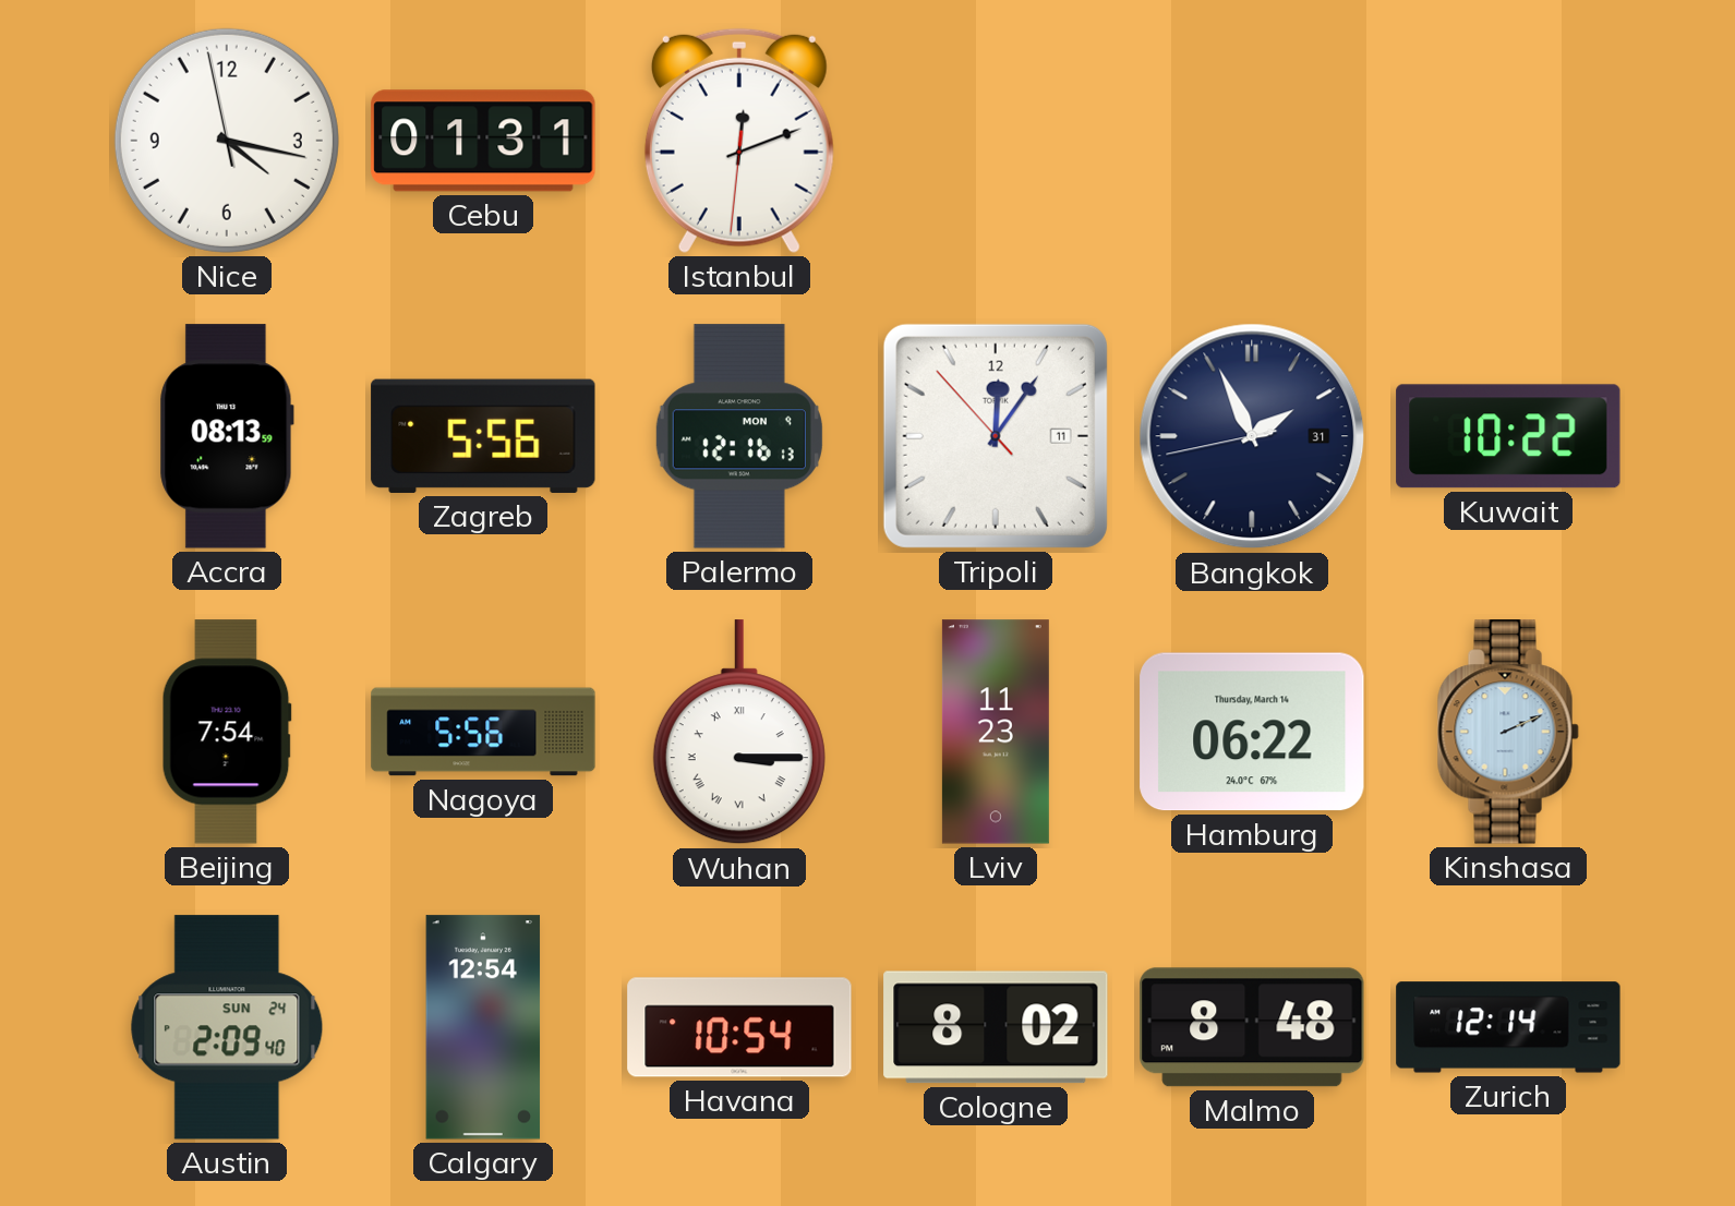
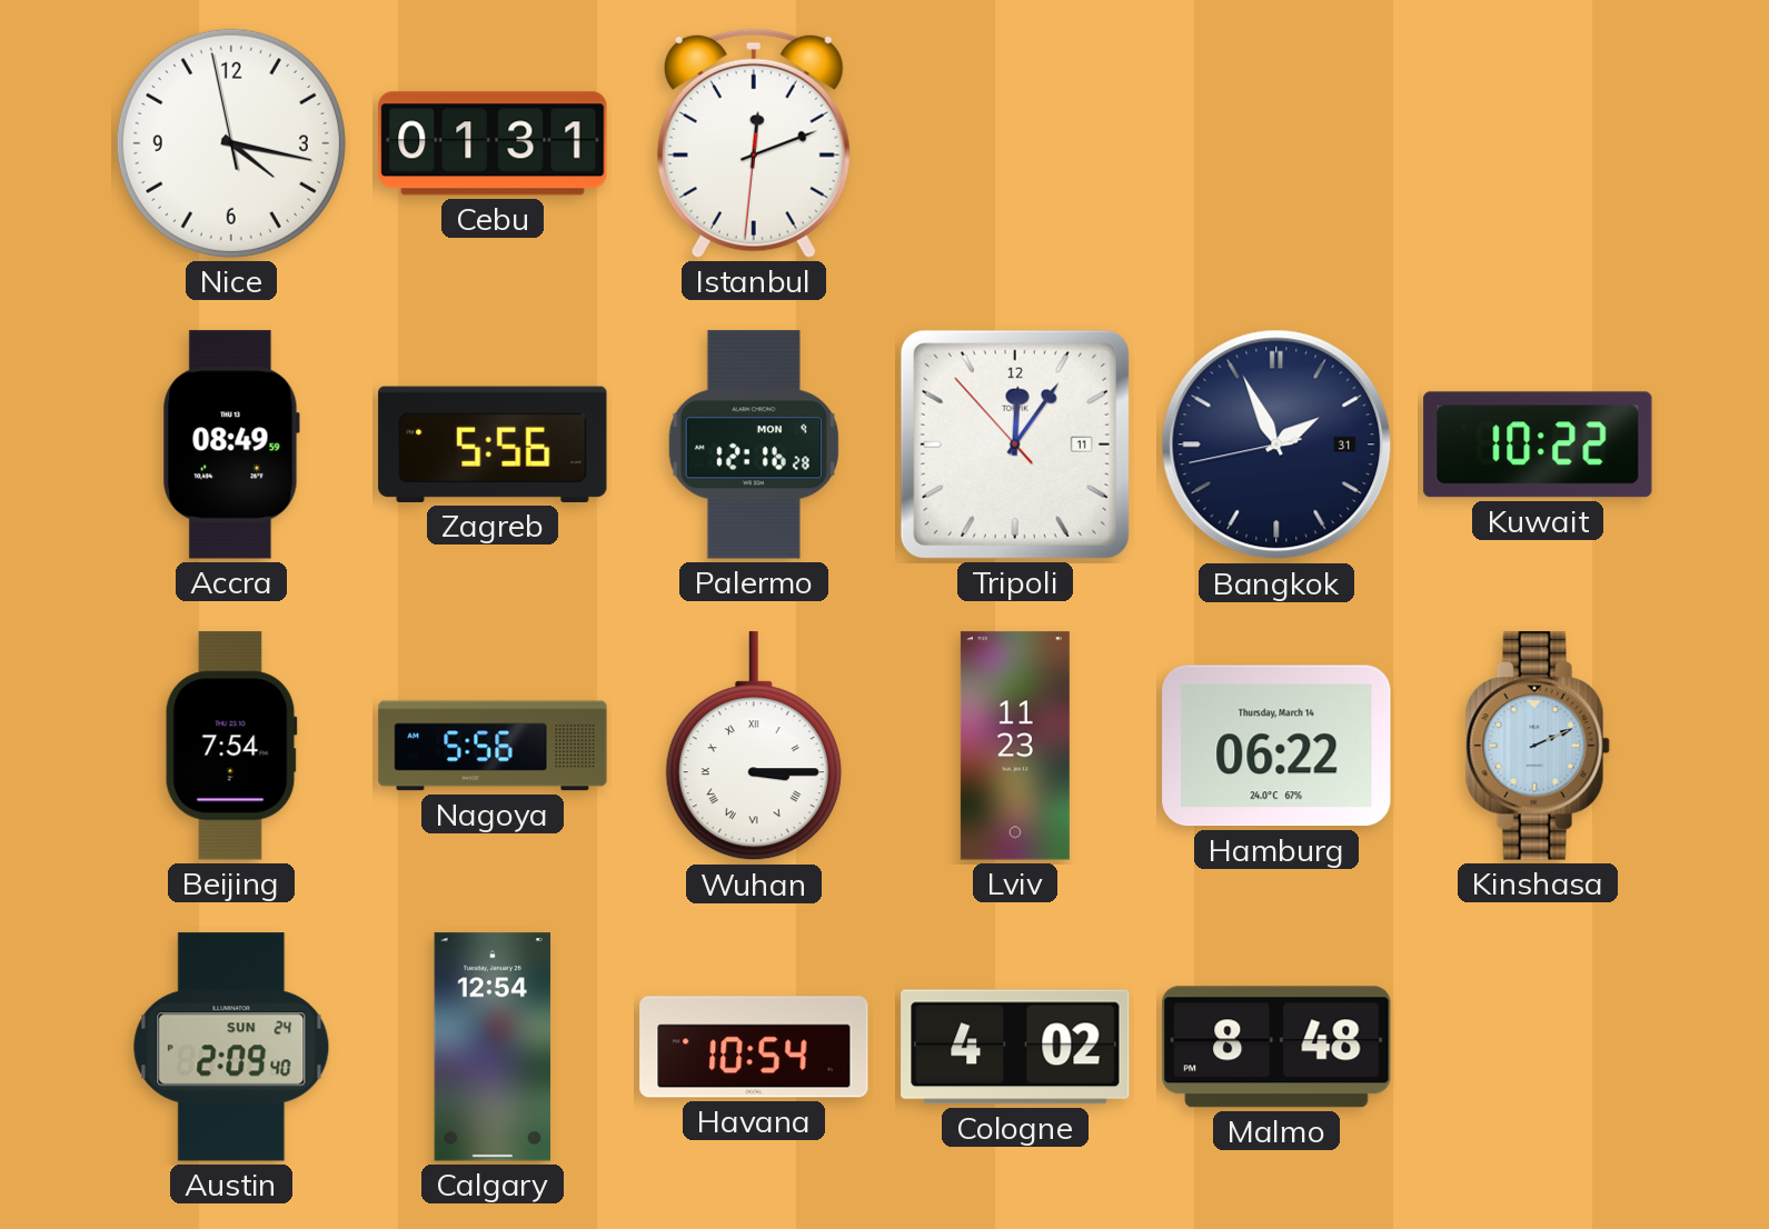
Accra: 08:13 -> 08:49
Palermo: 12:16:13 -> 12:16:28
Cologne: 8:02 -> 4:02
Zurich: 12:14 -> none
